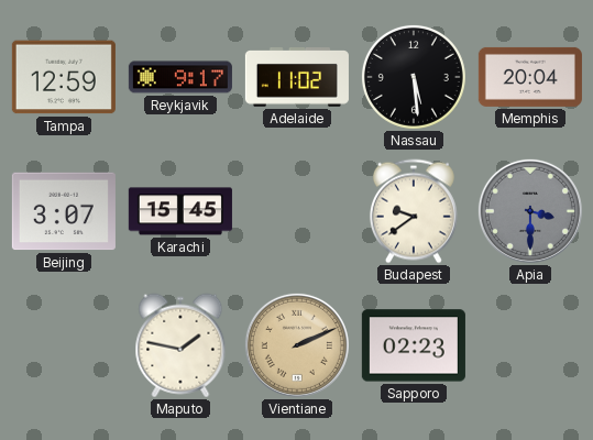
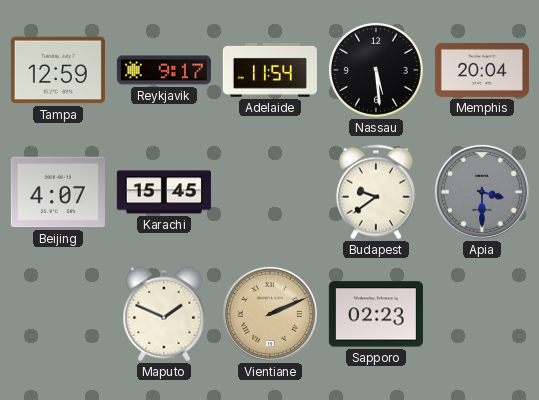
Adelaide: 11:02 -> 11:54
Beijing: 3:07 -> 4:07
Maputo: 1:47 -> 1:49
